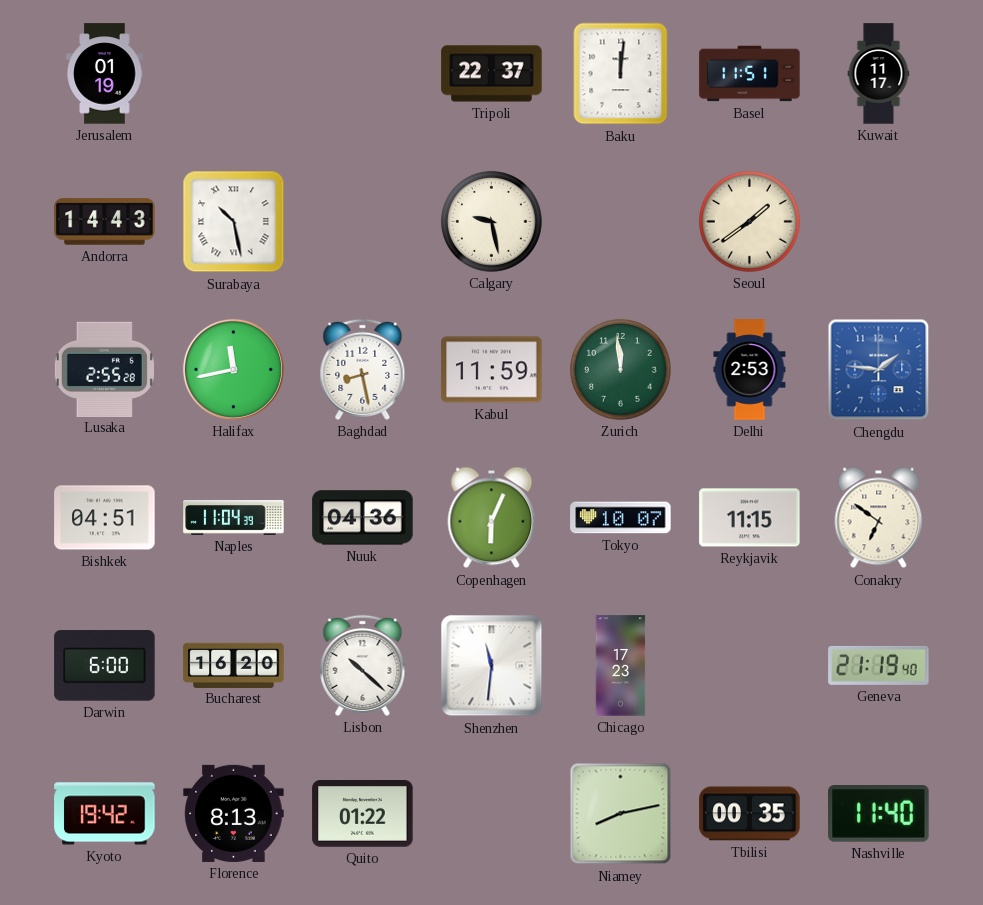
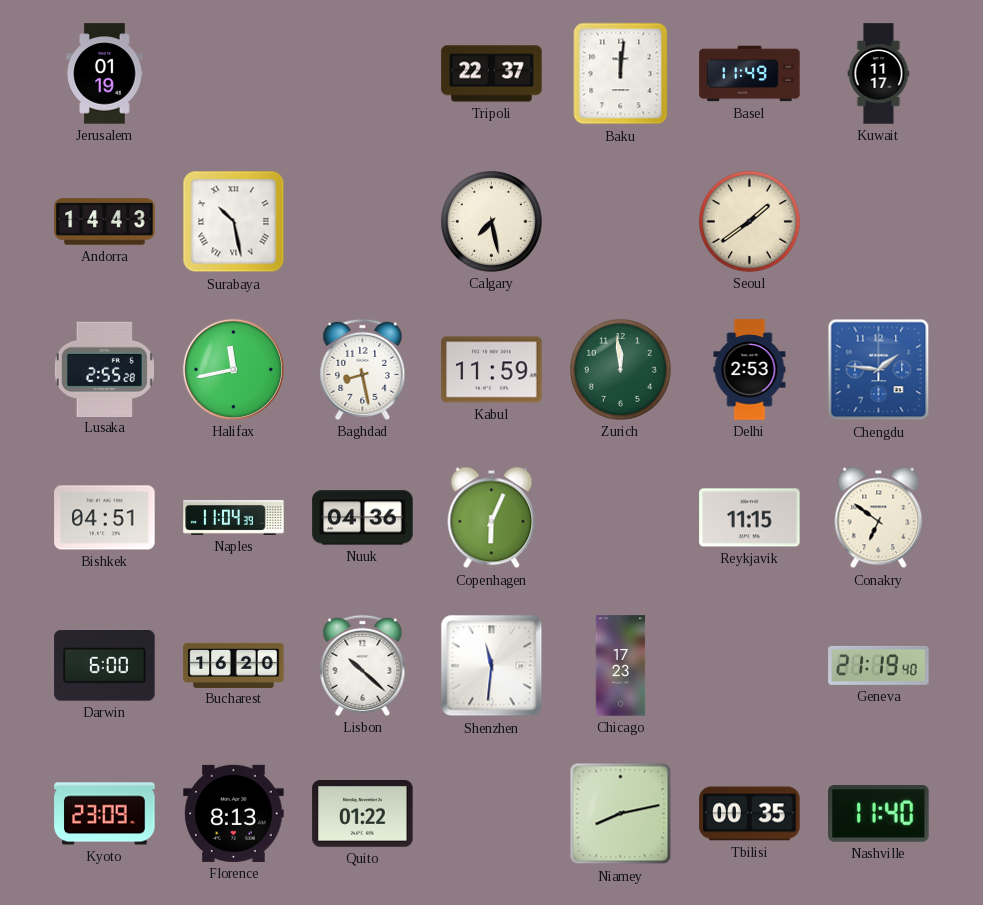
Basel: 11:51 -> 11:49
Calgary: 9:28 -> 7:28
Tokyo: 10:07 -> none
Kyoto: 19:42 -> 23:09
